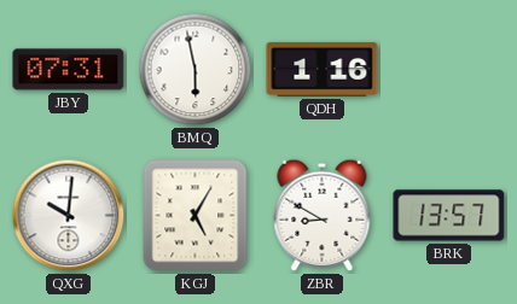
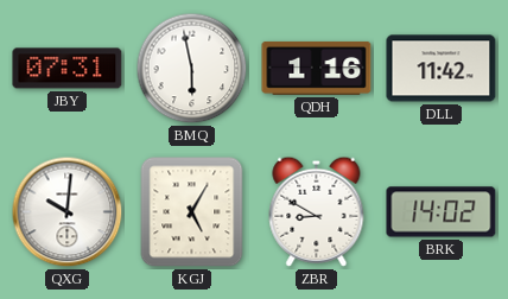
DLL: none -> 11:42
BRK: 13:57 -> 14:02
